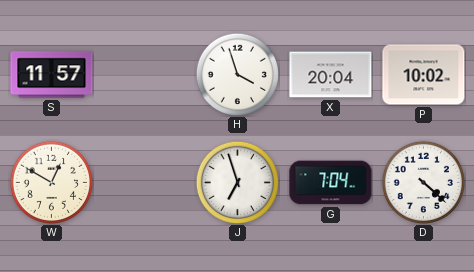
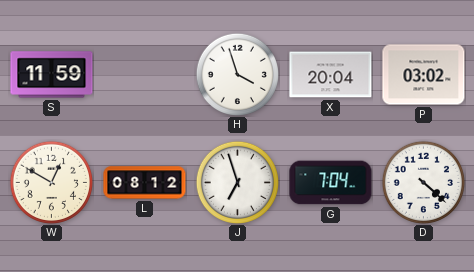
S: 11:57 -> 11:59
P: 10:02 -> 03:02
L: none -> 08:12
